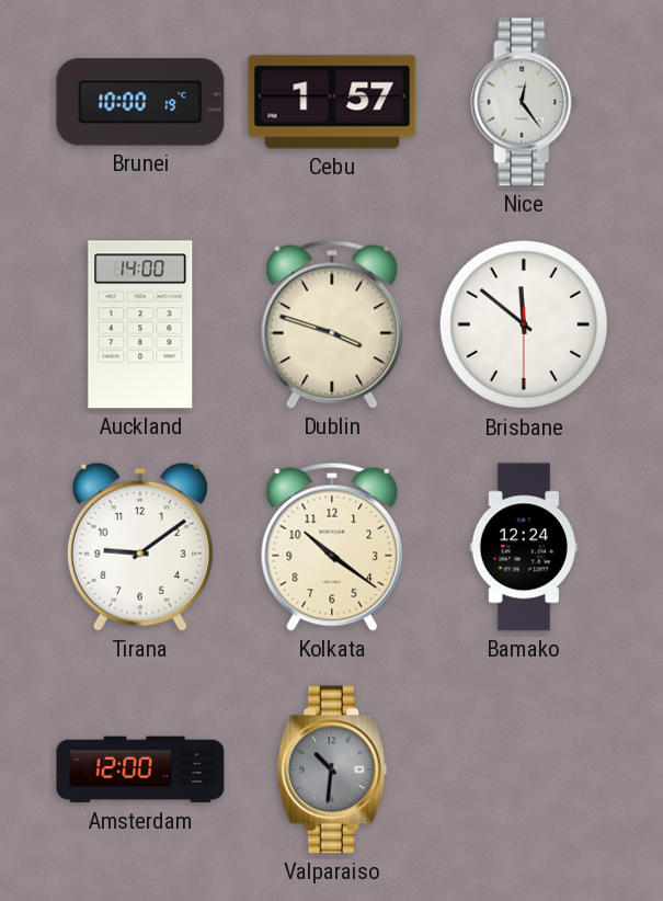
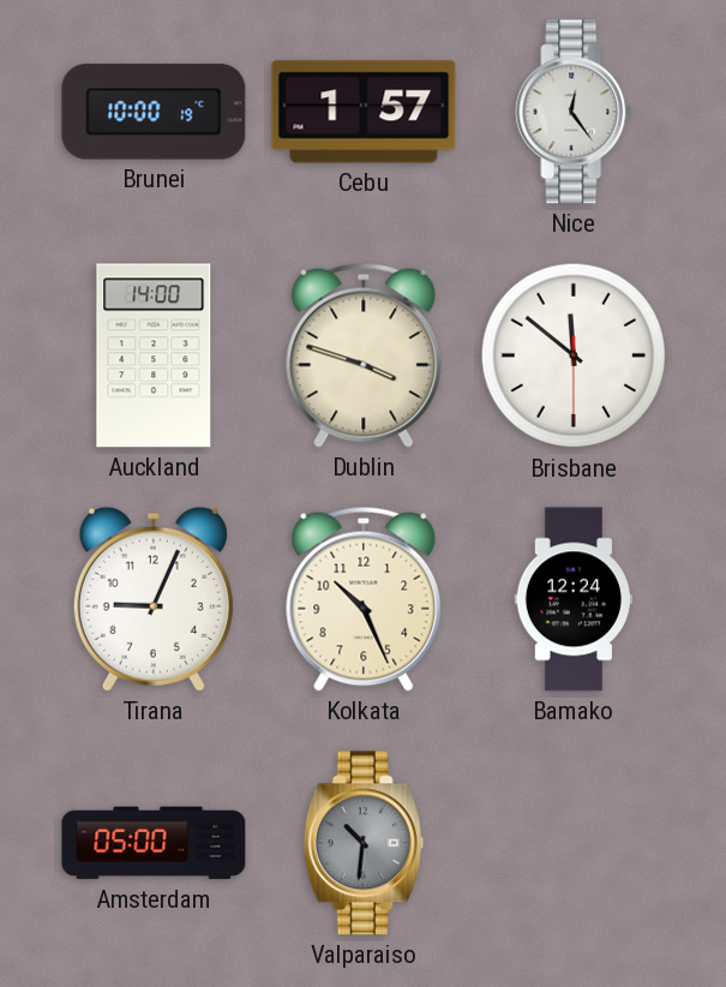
Tirana: 9:09 -> 9:04
Kolkata: 10:21 -> 10:26
Amsterdam: 12:00 -> 05:00
